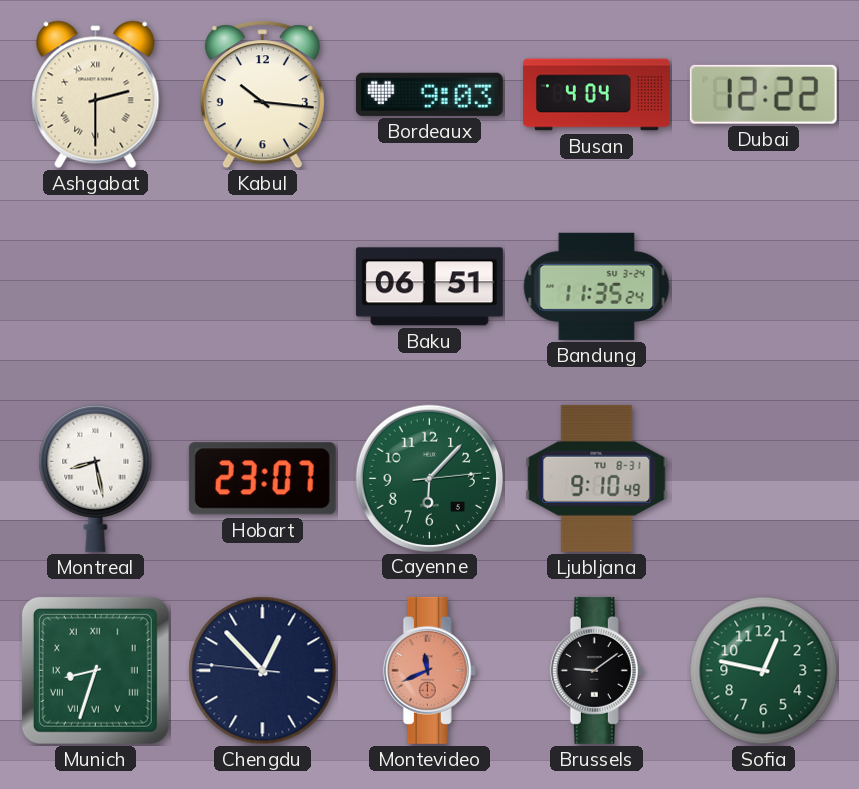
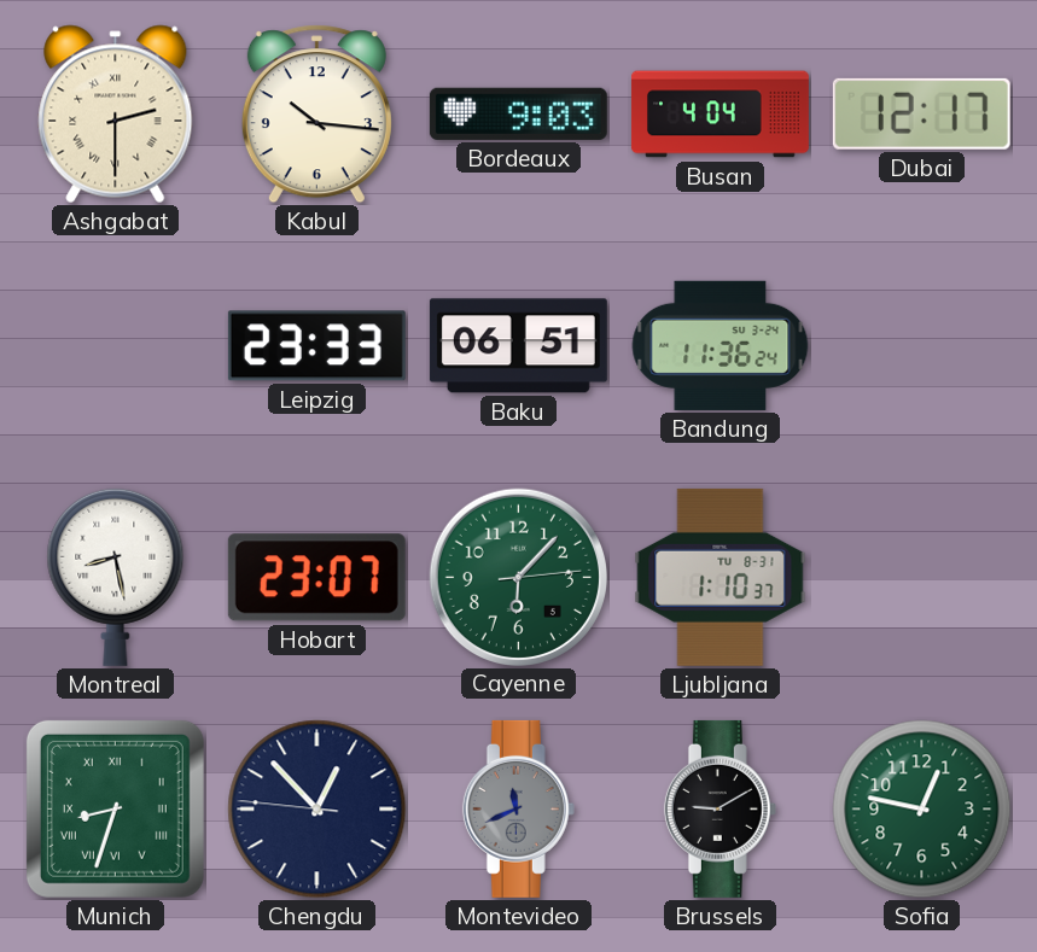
Dubai: 12:22 -> 12:17
Leipzig: none -> 23:33
Bandung: 11:35 -> 11:36
Ljubljana: 9:10 -> 1:10
Montevideo dial: salmon -> grey
Brussels: 9:09 -> 9:10
